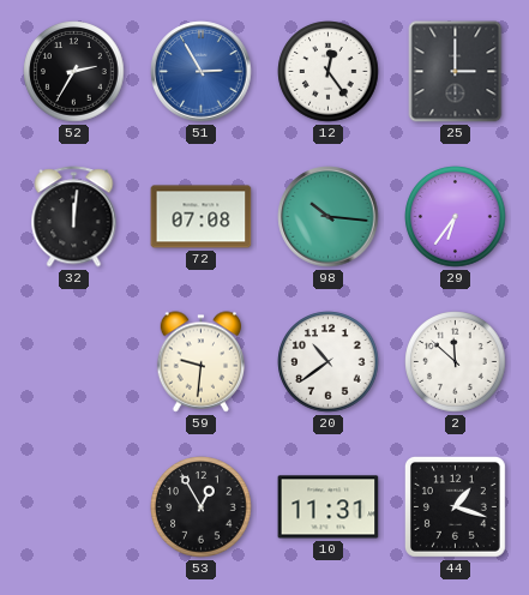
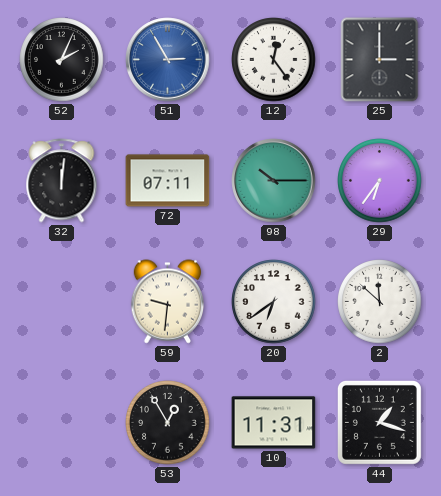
52: 2:35 -> 2:04
72: 07:08 -> 07:11
98: 10:16 -> 10:15
20: 10:39 -> 6:39
